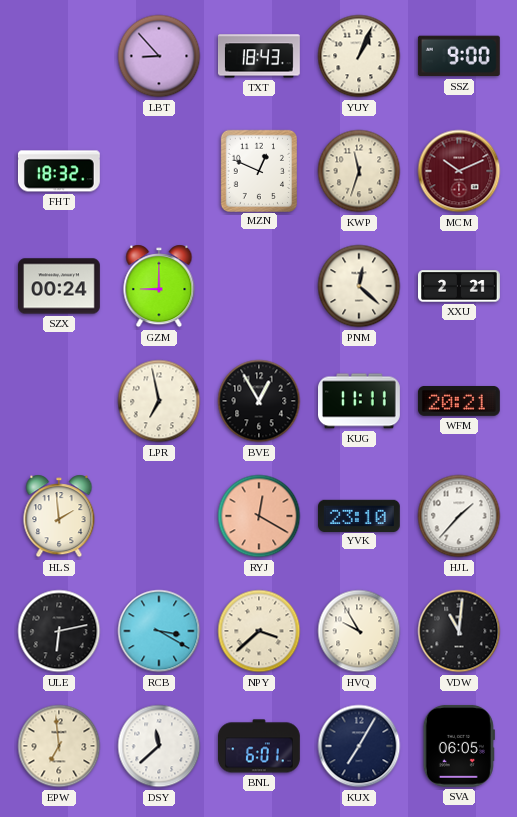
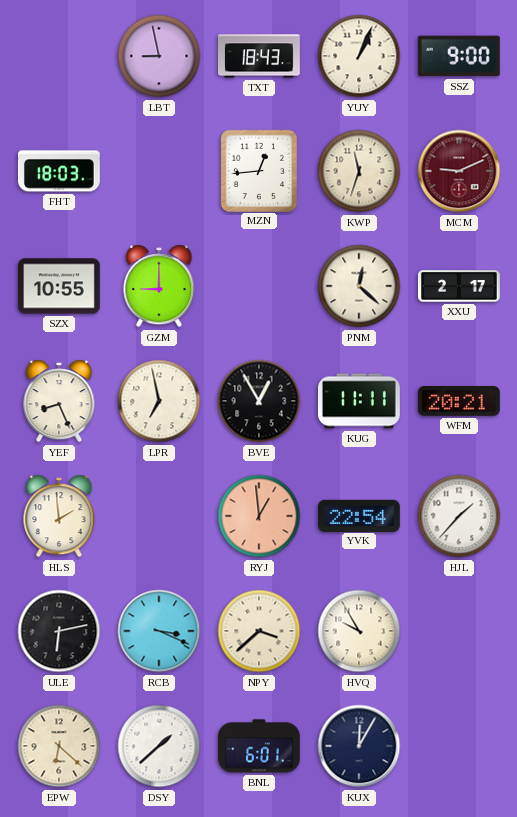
LBT: 8:53 -> 8:58
FHT: 18:32 -> 18:03
MZN: 12:49 -> 12:44
MCM: 10:11 -> 9:11
SZX: 00:24 -> 10:55
XXU: 2:21 -> 2:17
YEF: none -> 8:26
RYJ: 12:20 -> 12:59
YVK: 23:10 -> 22:54
RCB: 3:20 -> 3:19
VDW: 11:01 -> none
EPW: 6:59 -> 6:22
DSY: 11:38 -> 1:38
KUX: 7:05 -> 12:05
SVA: 06:05 -> none
